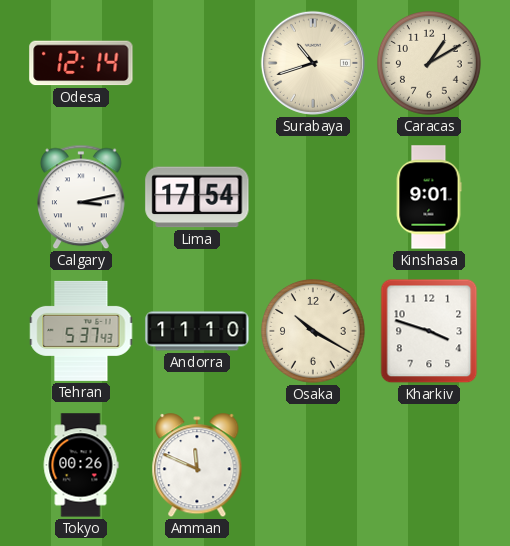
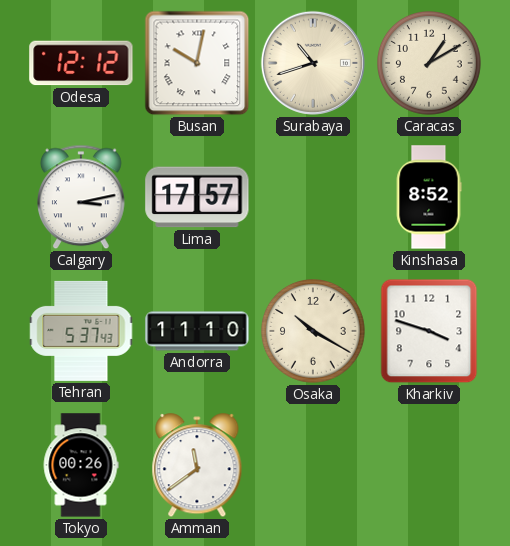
Odesa: 12:14 -> 12:12
Busan: none -> 10:02
Lima: 17:54 -> 17:57
Kinshasa: 9:01 -> 8:52
Amman: 11:49 -> 11:39
